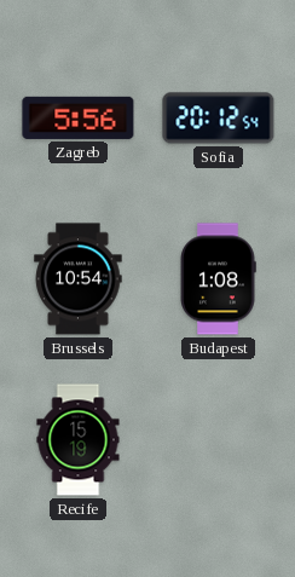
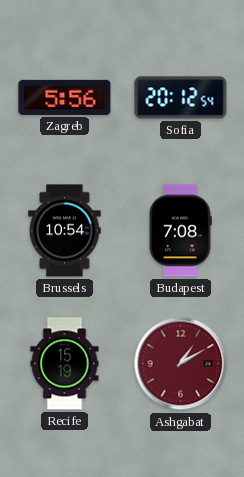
Budapest: 1:08 -> 7:08
Ashgabat: none -> 1:10
